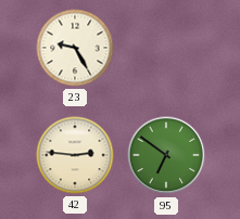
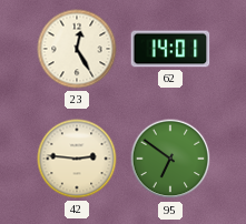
23: 9:25 -> 12:25
62: none -> 14:01
